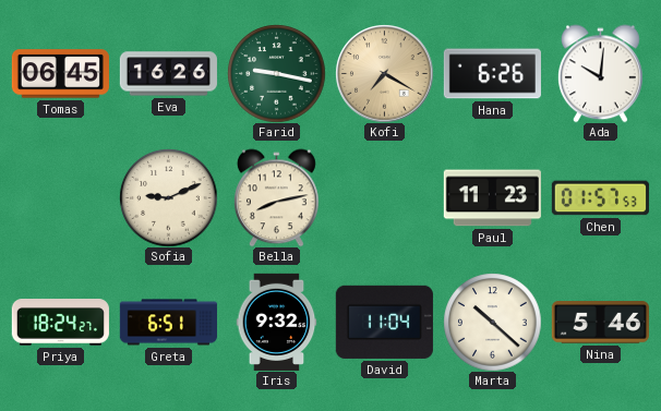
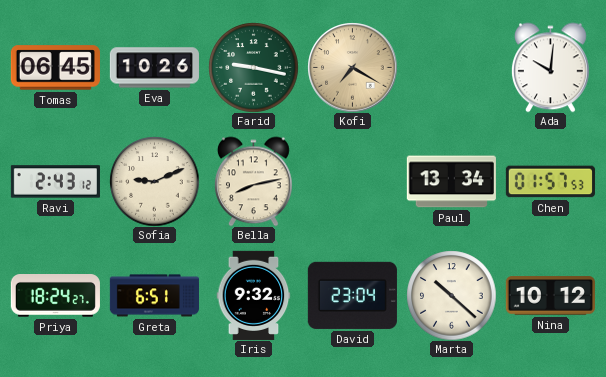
Eva: 16:26 -> 10:26
Hana: 6:26 -> none
Ravi: none -> 2:43
Paul: 11:23 -> 13:34
David: 11:04 -> 23:04
Nina: 5:46 -> 10:12
